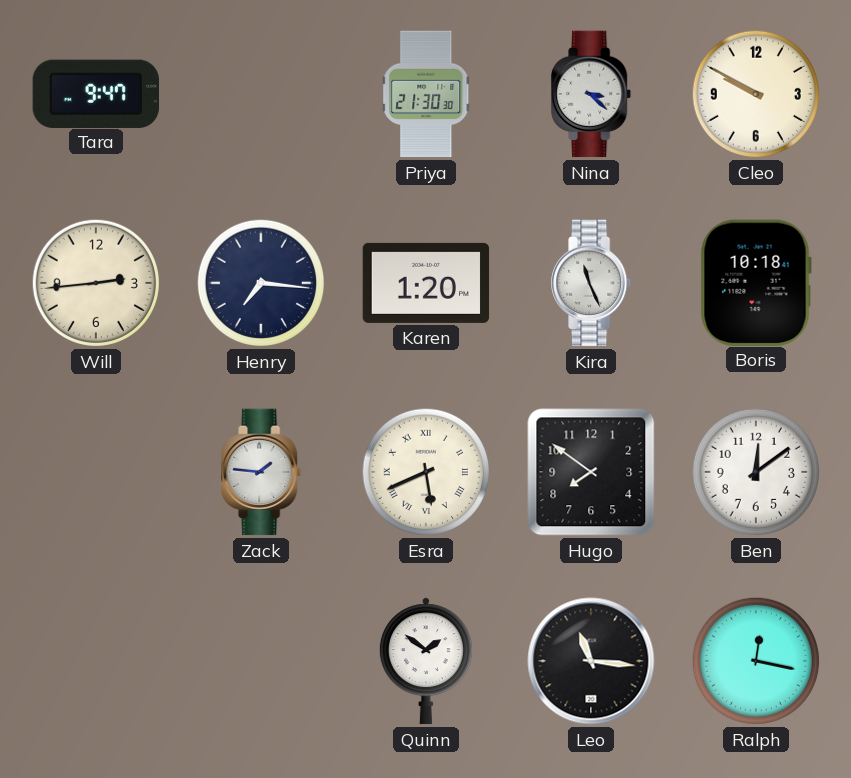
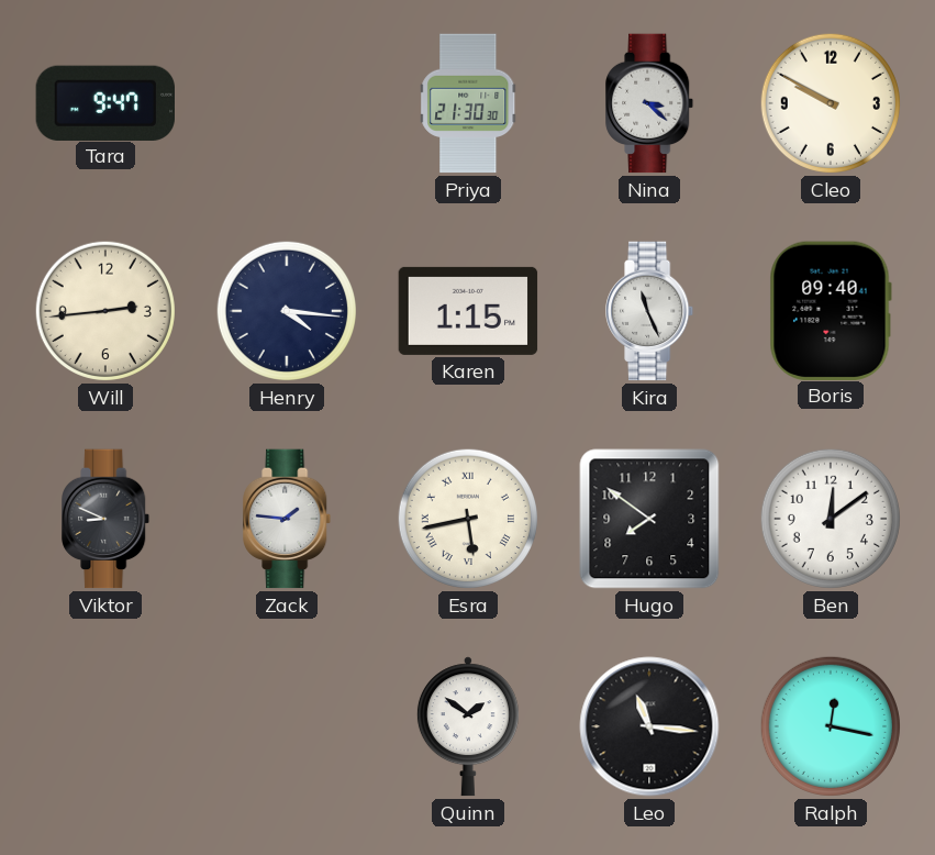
Henry: 7:16 -> 4:16
Karen: 1:20 -> 1:15
Boris: 10:18 -> 09:40
Viktor: none -> 8:49
Esra: 5:41 -> 5:43
